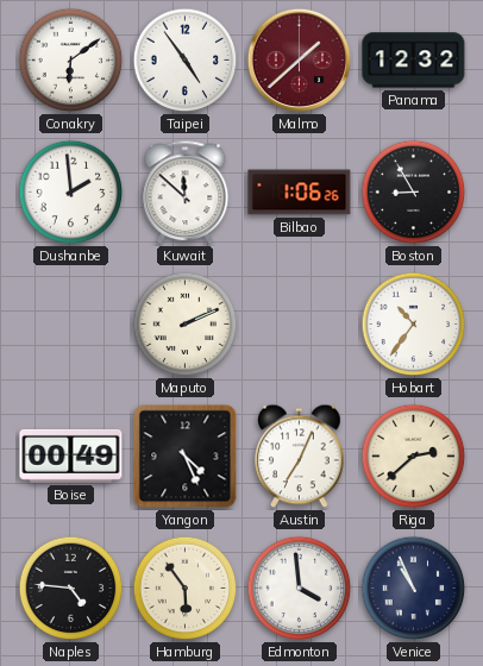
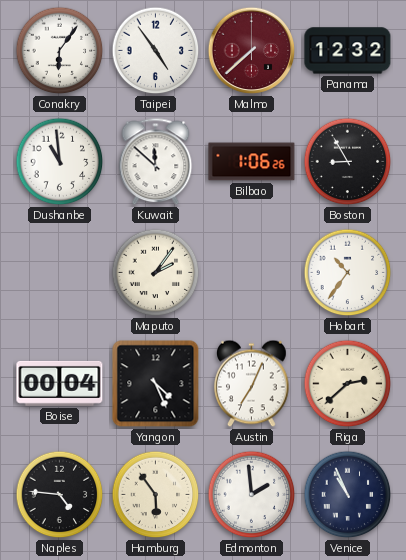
Conakry: 6:09 -> 6:06
Malmo: 1:38 -> 7:38
Dushanbe: 1:59 -> 10:59
Maputo: 2:11 -> 2:06
Boise: 00:49 -> 00:04
Edmonton: 3:59 -> 1:59
